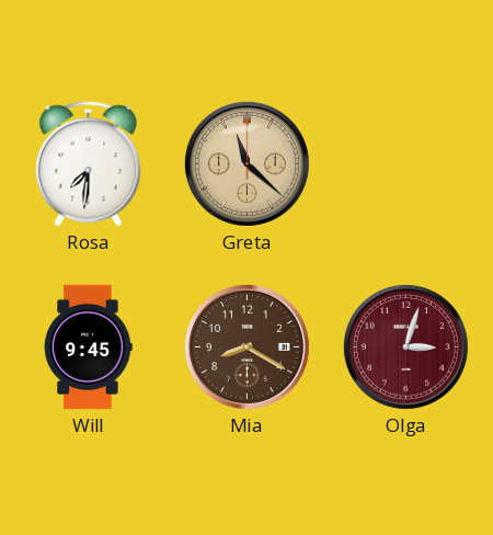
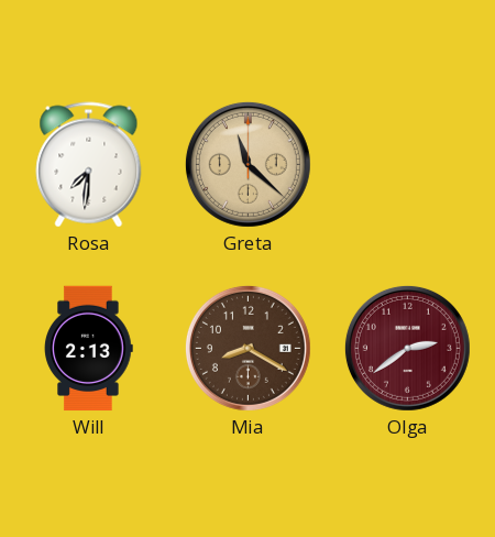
Will: 9:45 -> 2:13
Olga: 3:03 -> 2:39
